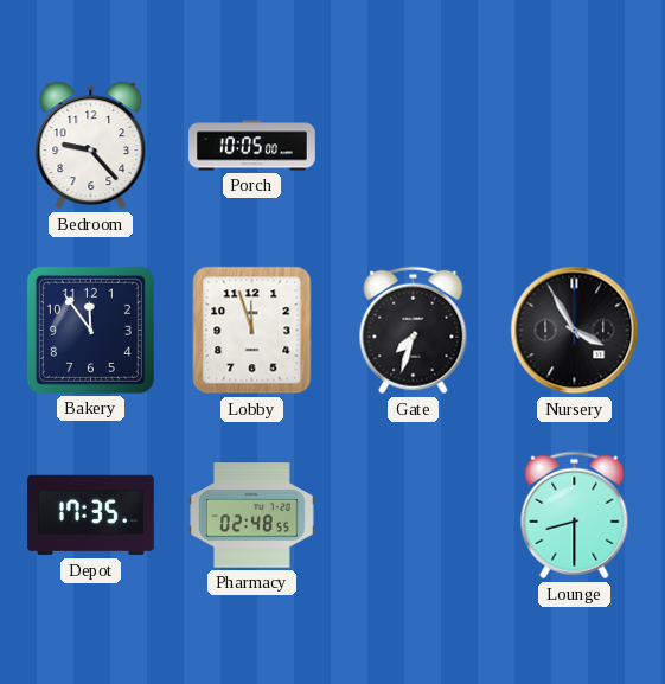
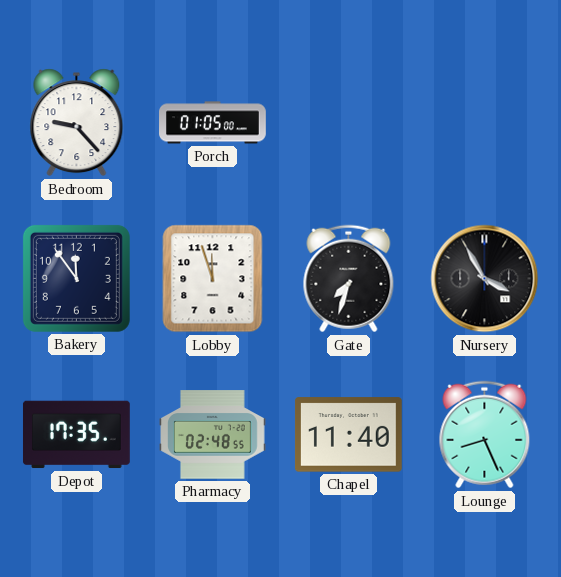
Porch: 10:05 -> 01:05
Chapel: none -> 11:40
Lounge: 8:30 -> 8:26
